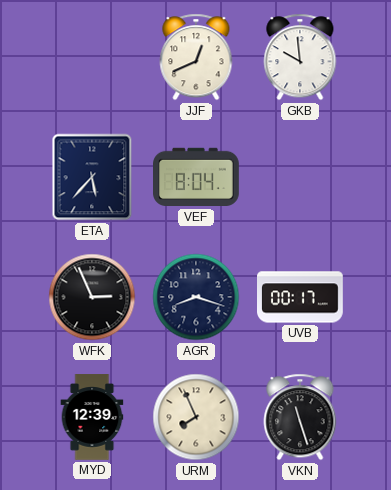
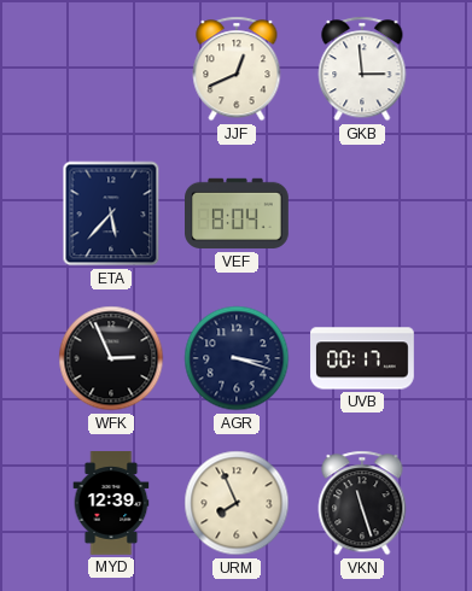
GKB: 9:59 -> 2:59
AGR: 8:18 -> 3:18
